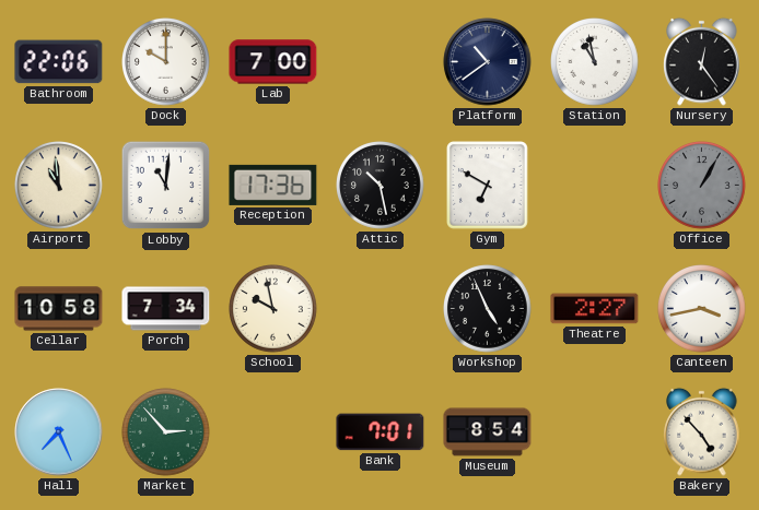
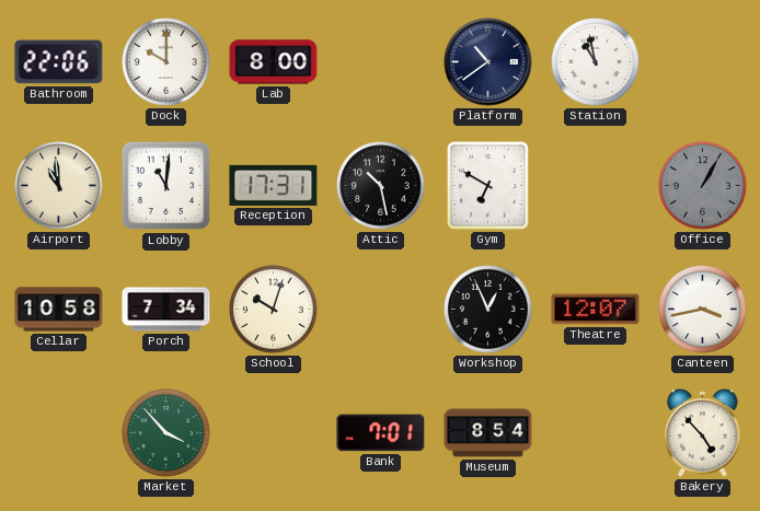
Lab: 7:00 -> 8:00
Nursery: 12:24 -> none
Reception: 17:36 -> 17:31
School: 9:58 -> 10:03
Workshop: 4:56 -> 12:56
Theatre: 2:27 -> 12:07
Hall: 7:26 -> none
Market: 2:53 -> 3:53
